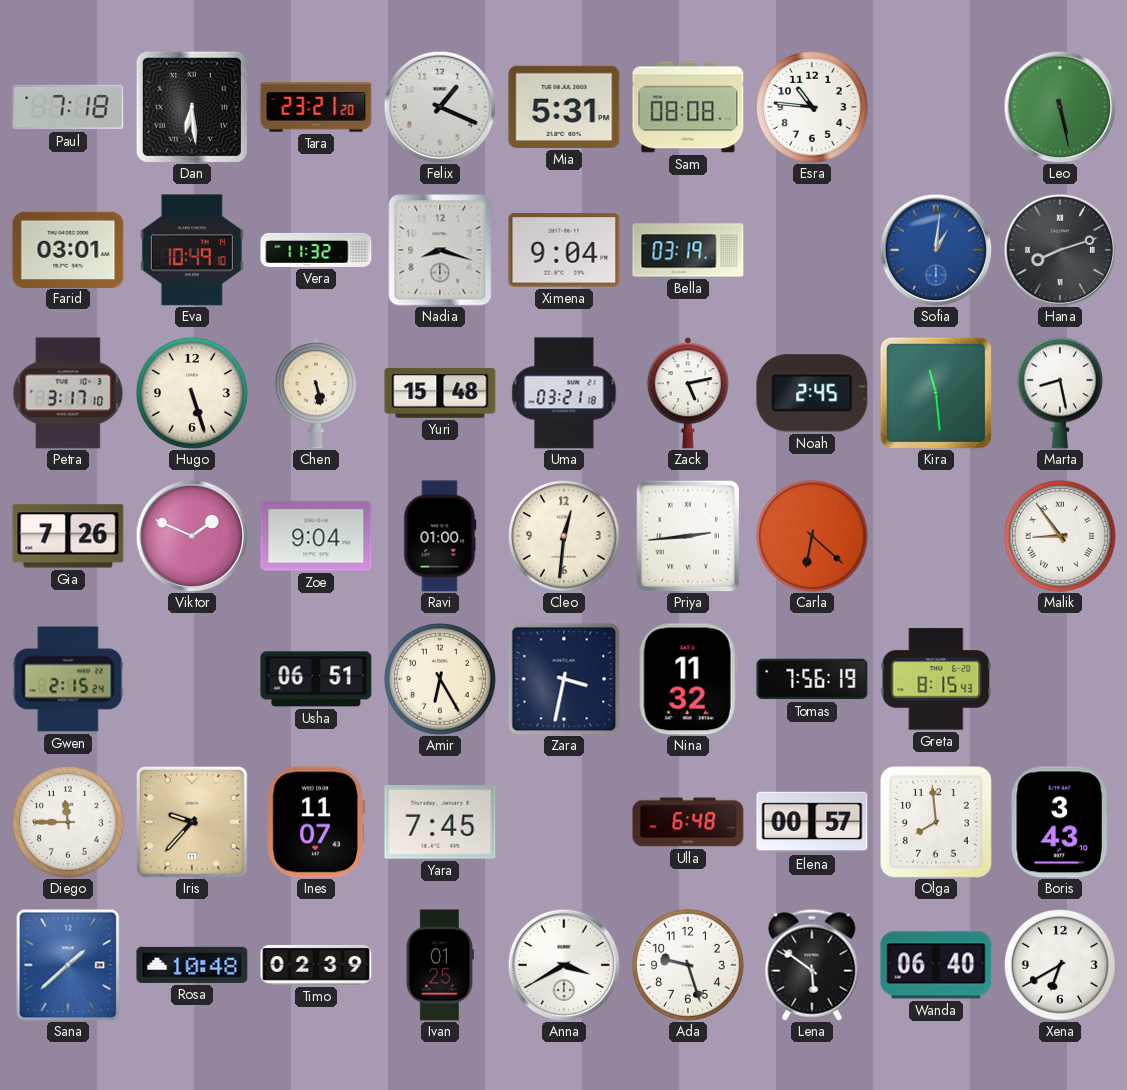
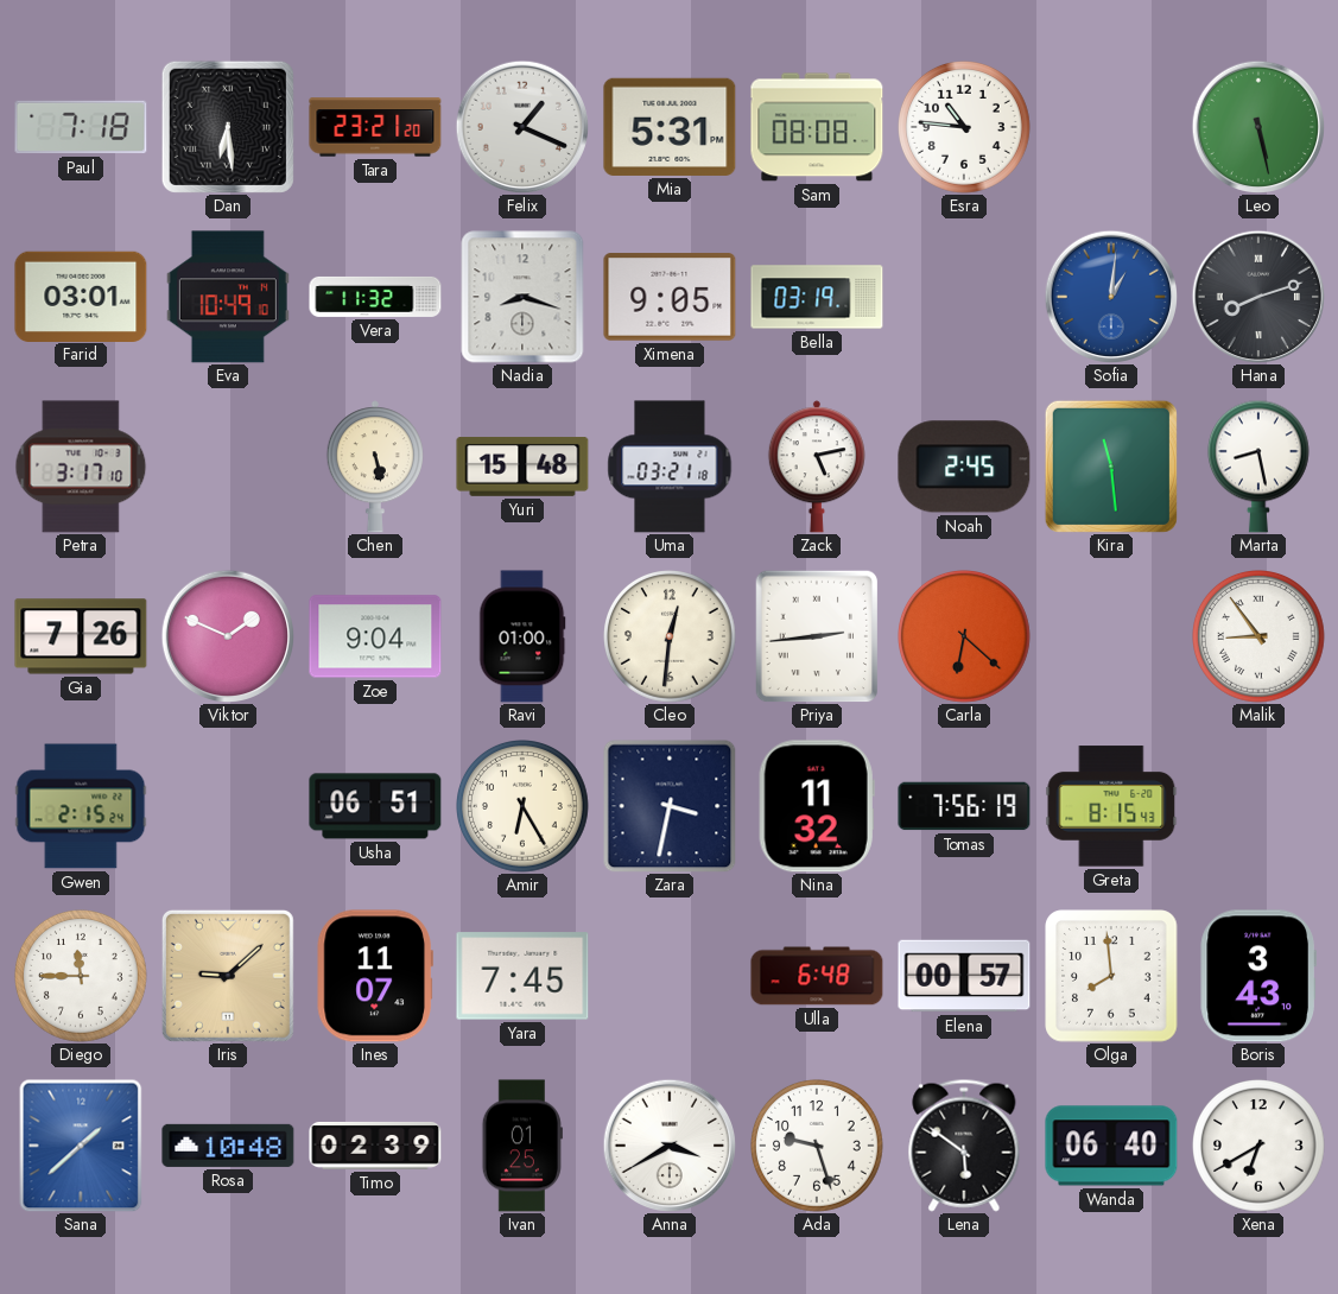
Ximena: 9:04 -> 9:05
Hugo: 5:27 -> none
Iris: 9:37 -> 9:08
